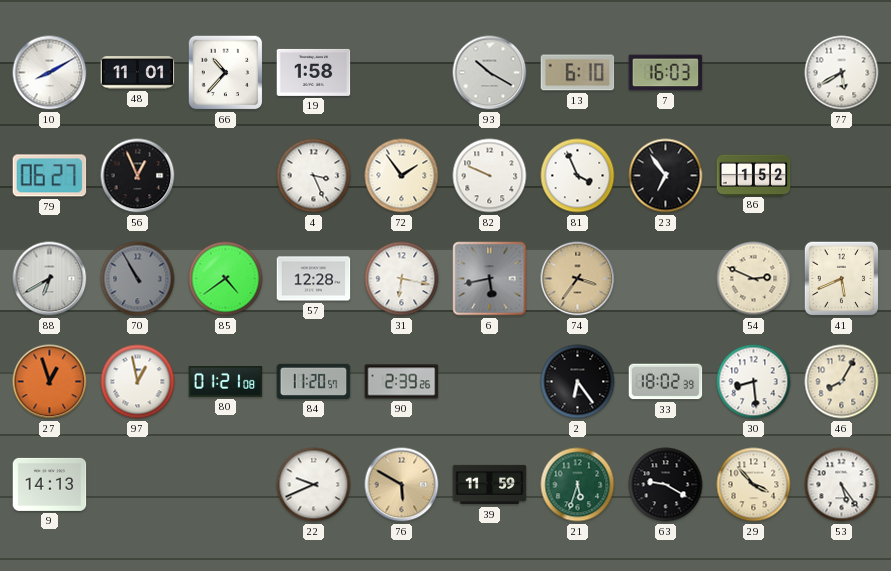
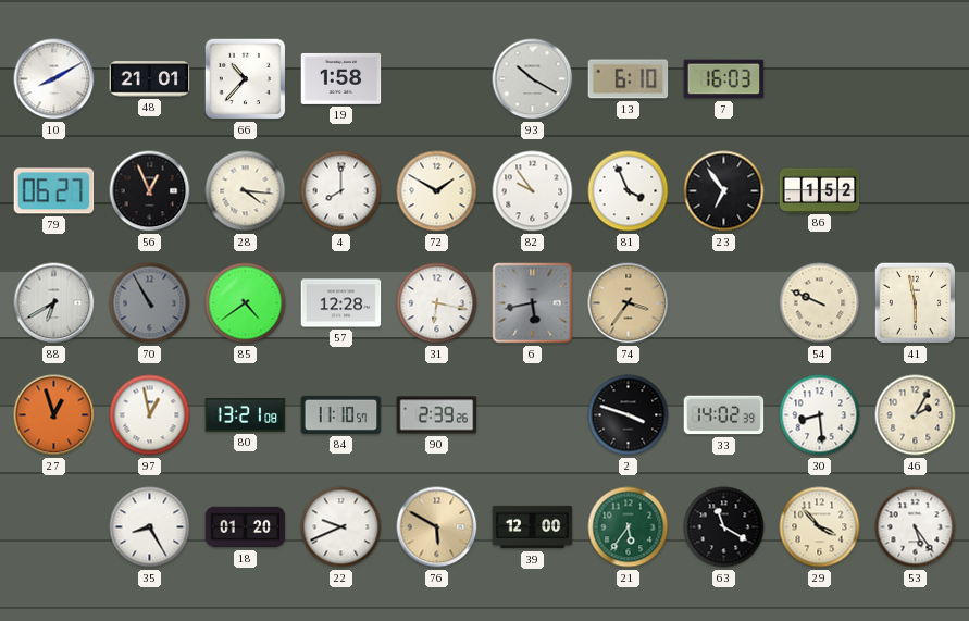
48: 11:01 -> 21:01
77: 5:40 -> none
28: none -> 4:16
4: 3:26 -> 8:00
72: 1:54 -> 1:50
82: 9:49 -> 9:54
54: 2:49 -> 9:49
41: 5:41 -> 5:58
80: 01:21 -> 13:21
84: 11:20 -> 11:10
2: 6:24 -> 3:48
33: 18:02 -> 14:02
46: 8:05 -> 2:05
9: 14:13 -> none
35: none -> 8:25
18: none -> 01:20
39: 11:59 -> 12:00
21: 5:33 -> 5:36
63: 9:20 -> 11:20
